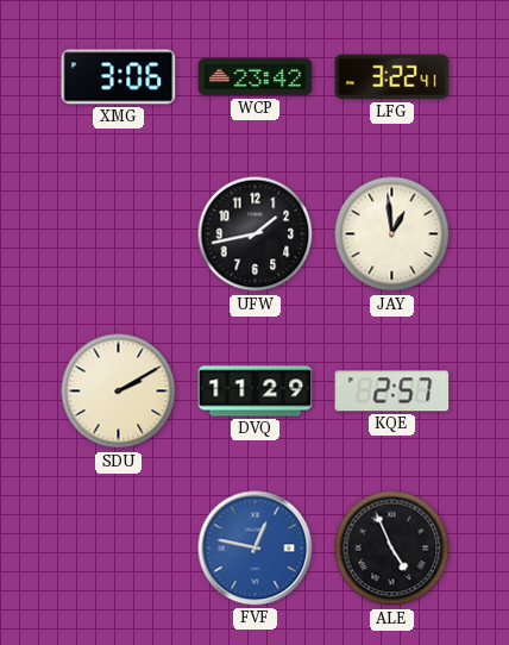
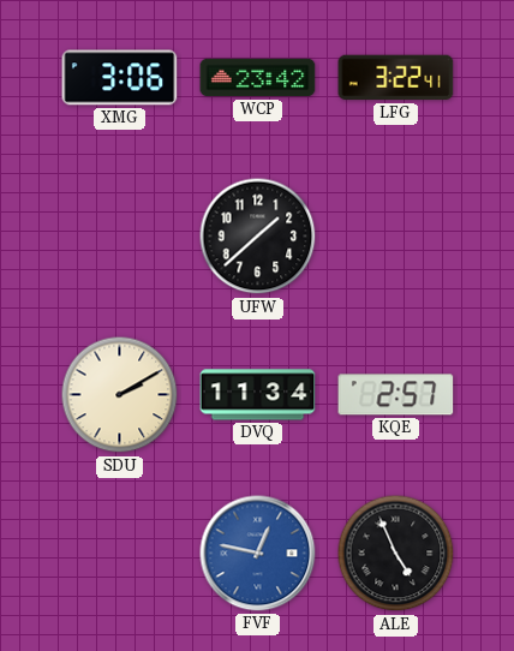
UFW: 1:43 -> 1:38
JAY: 12:59 -> none
DVQ: 11:29 -> 11:34
